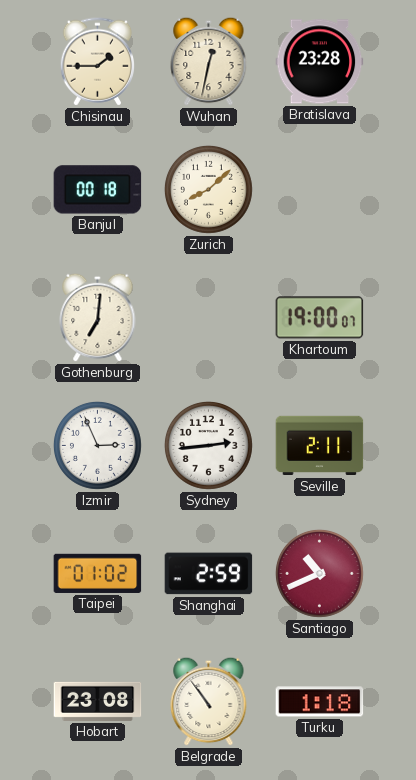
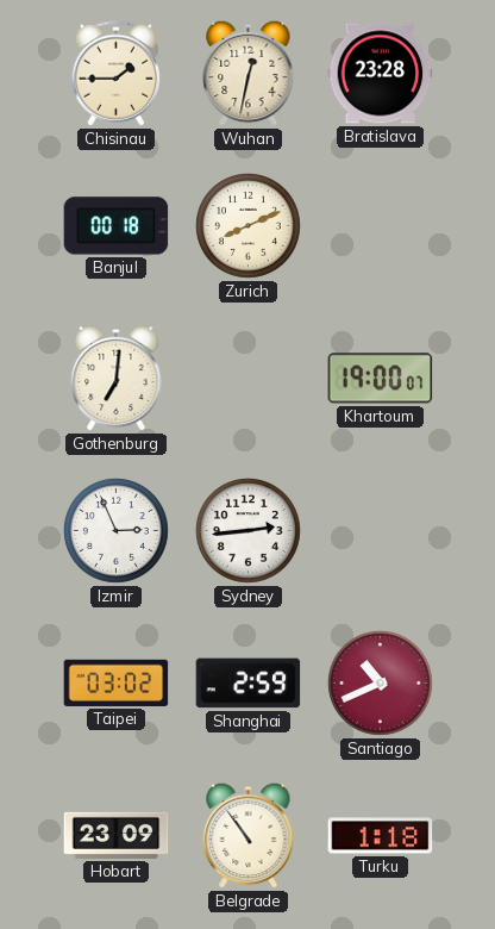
Zurich: 8:08 -> 8:11
Seville: 2:11 -> none
Taipei: 01:02 -> 03:02
Hobart: 23:08 -> 23:09
